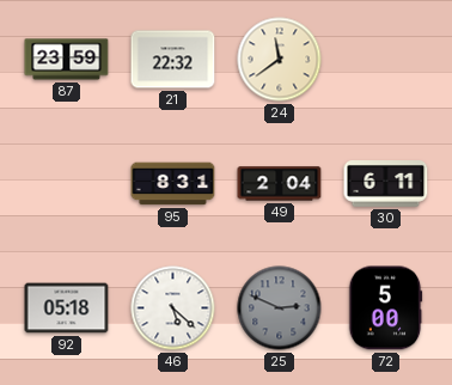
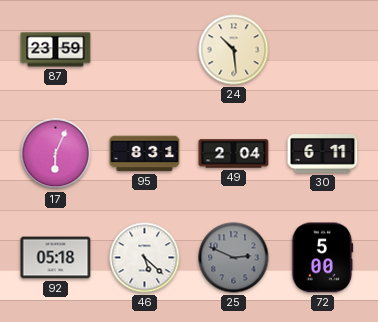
21: 22:32 -> none
24: 11:39 -> 10:29
17: none -> 6:04
